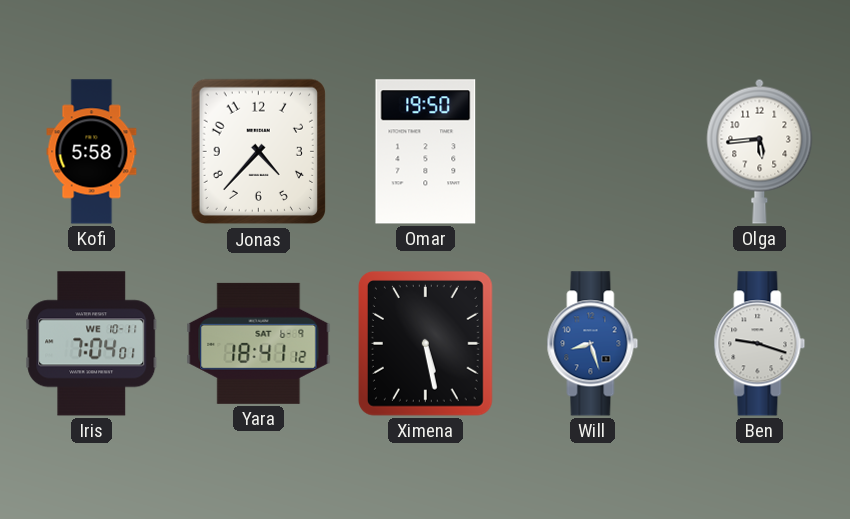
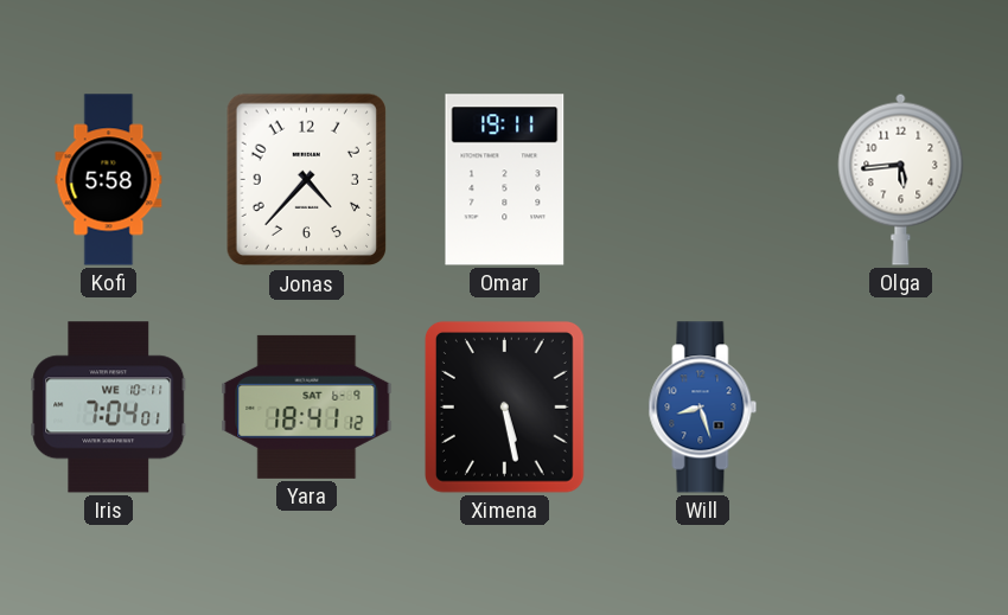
Omar: 19:50 -> 19:11
Ben: 9:18 -> none
